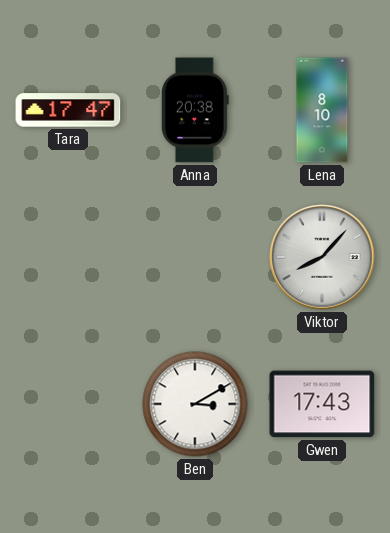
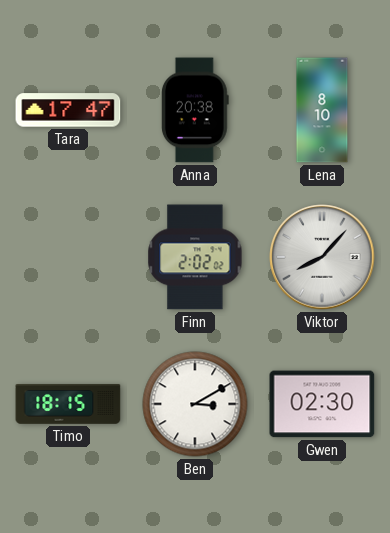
Finn: none -> 2:02
Timo: none -> 18:15
Gwen: 17:43 -> 02:30
